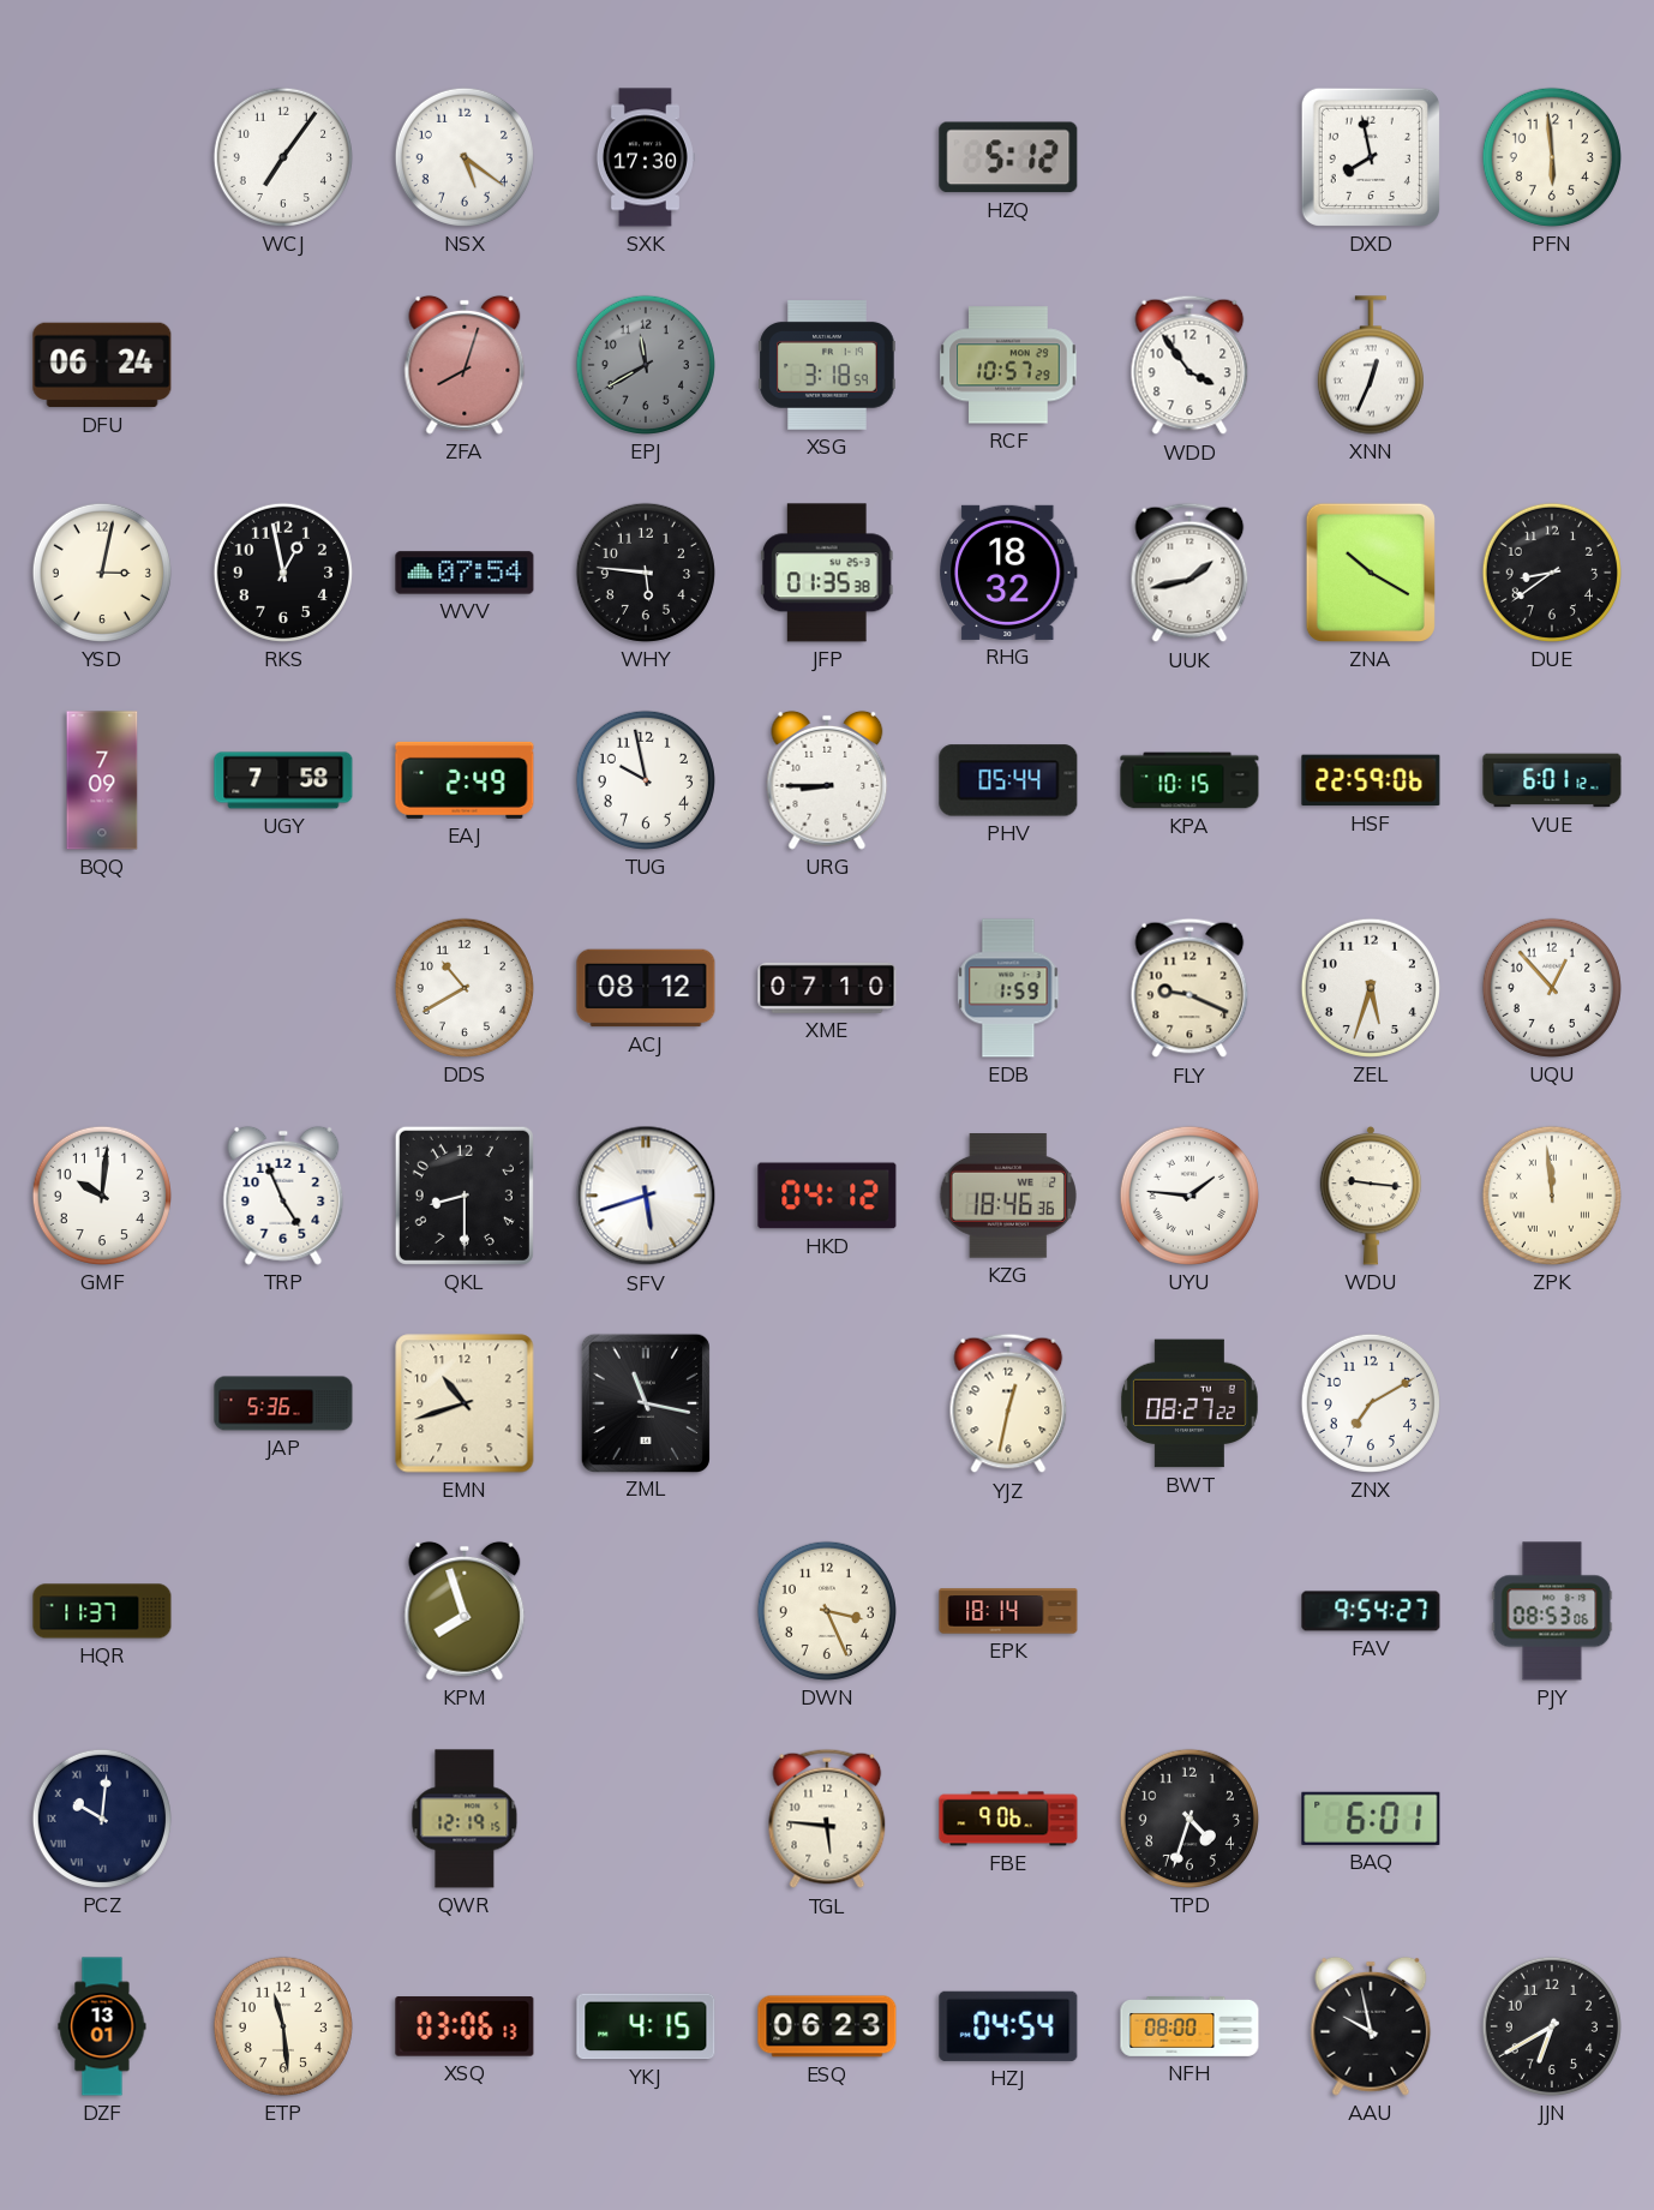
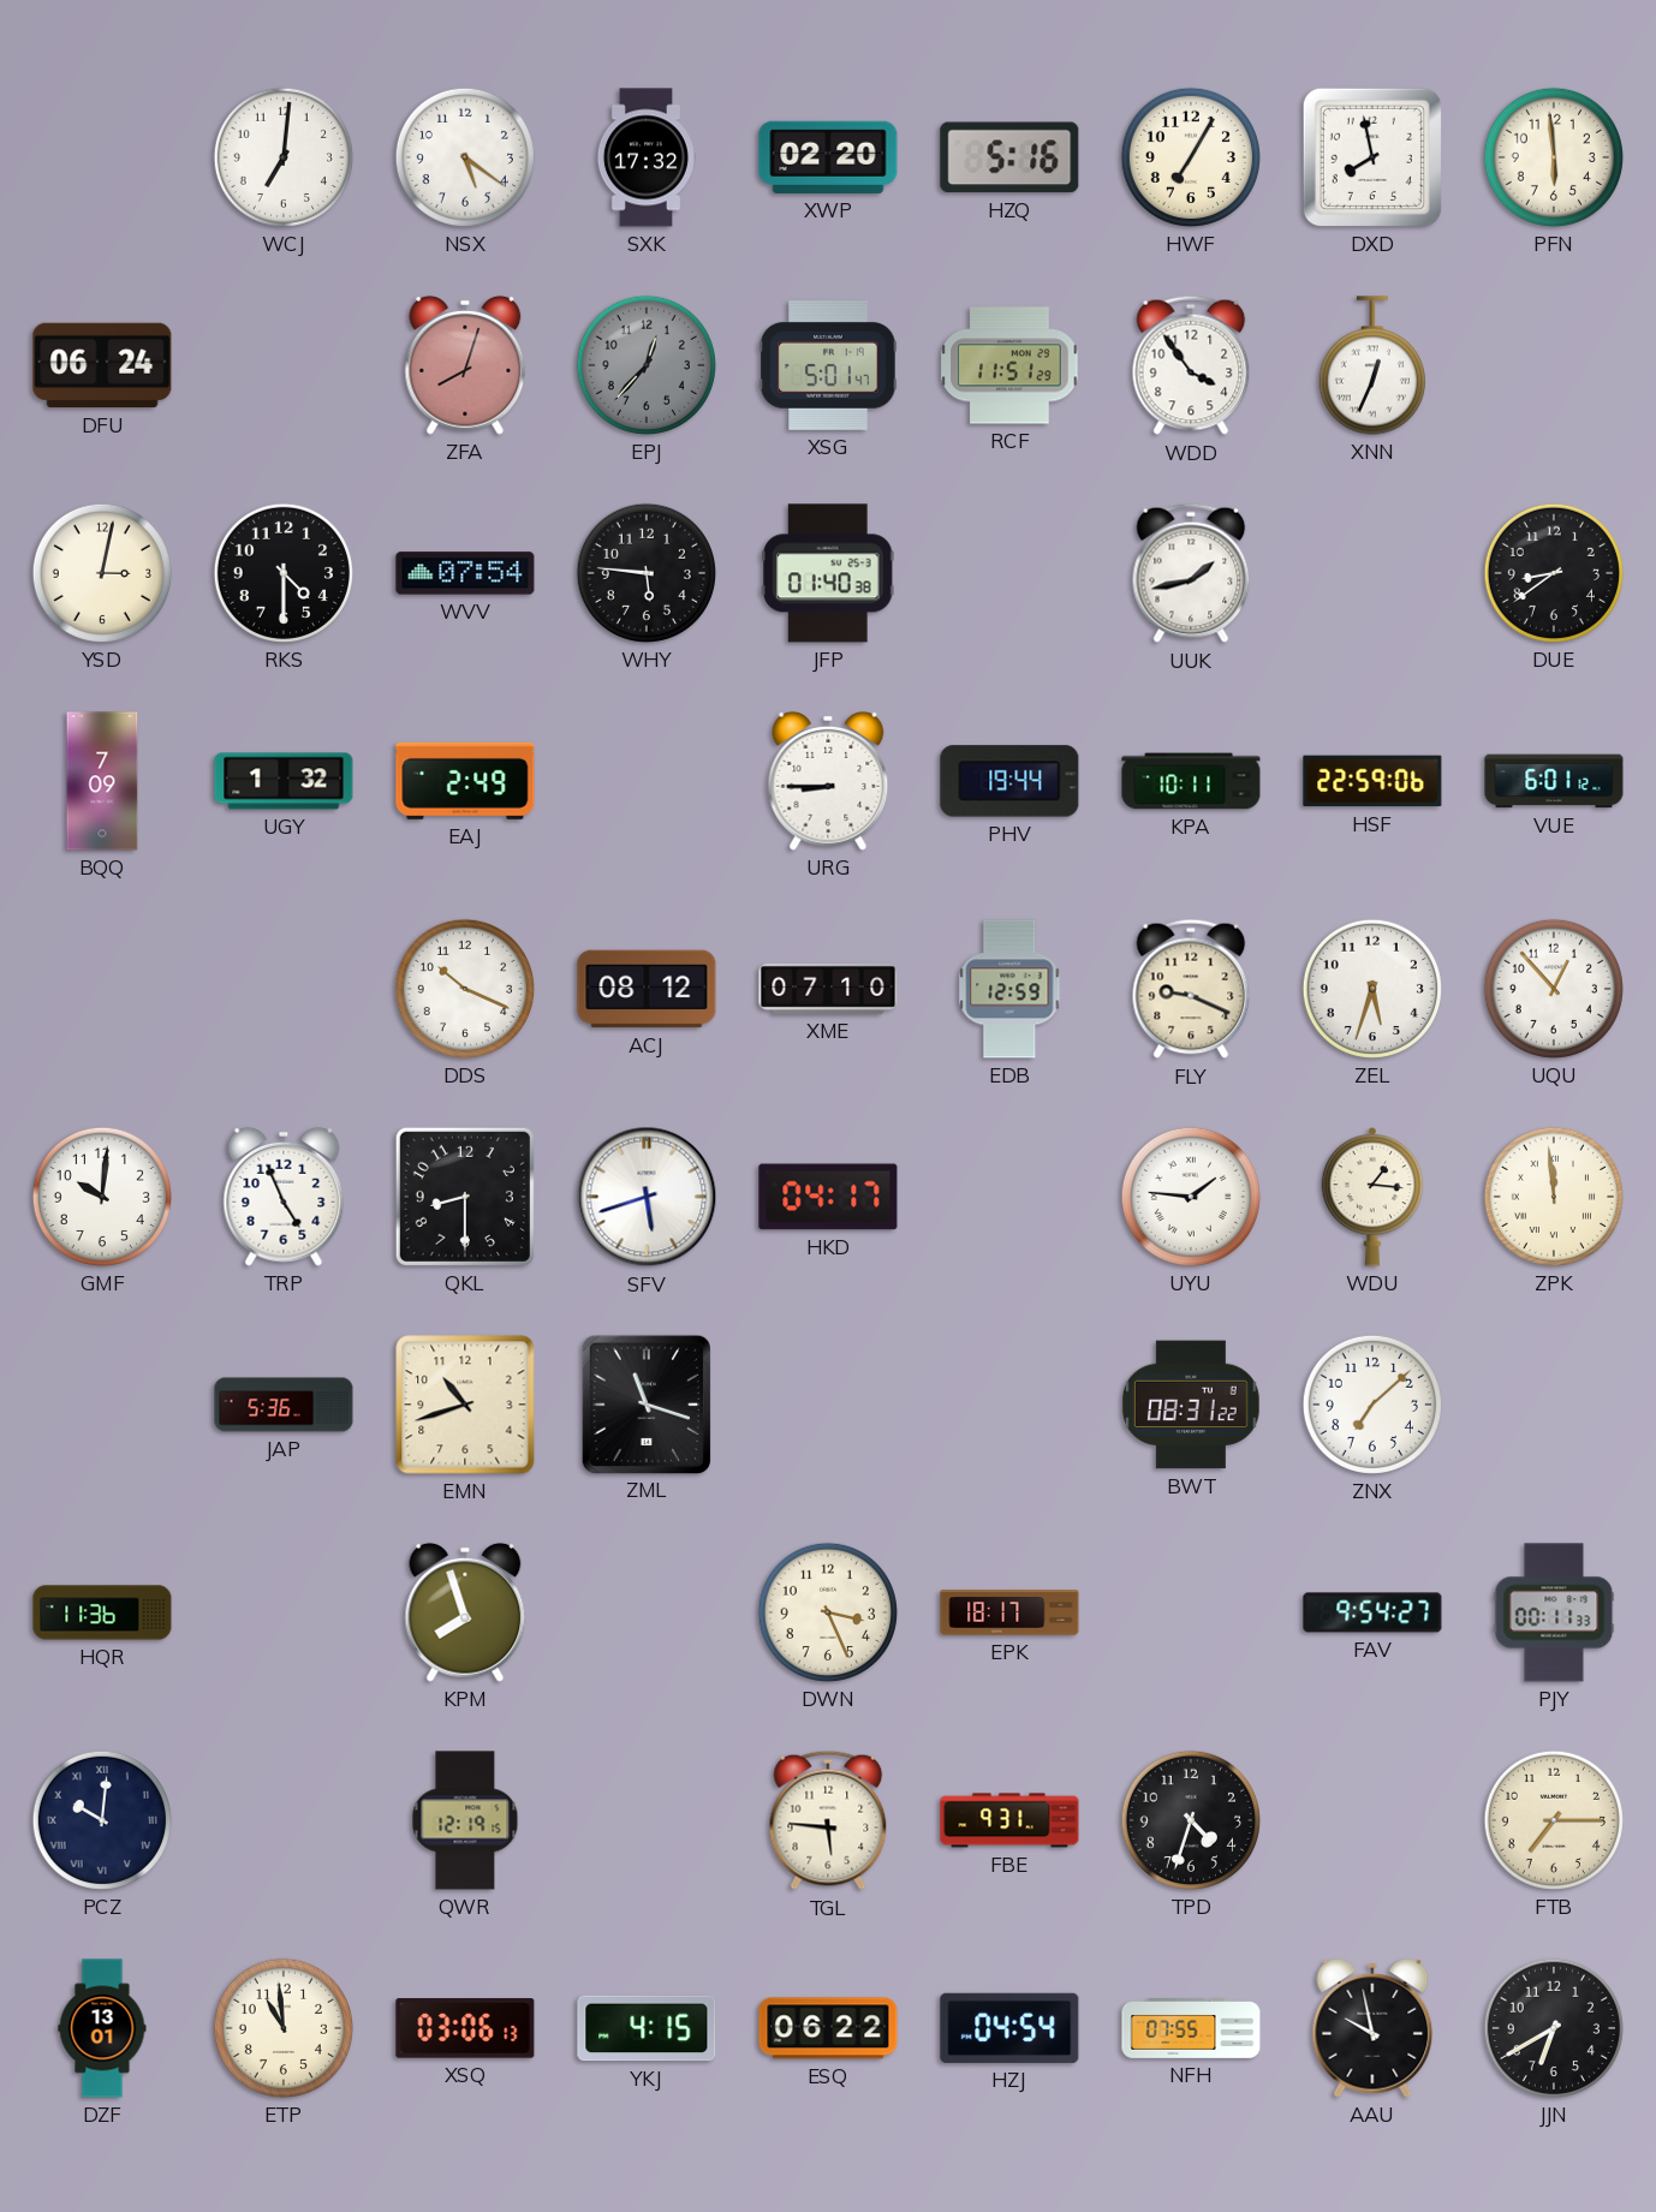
WCJ: 7:06 -> 7:01
SXK: 17:30 -> 17:32
XWP: none -> 02:20
HZQ: 5:12 -> 5:16
HWF: none -> 7:05
EPJ: 11:40 -> 12:37
XSG: 3:18 -> 5:01
RCF: 10:57 -> 11:51
RKS: 12:58 -> 4:30
JFP: 01:35 -> 01:40
RHG: 18:32 -> none
ZNA: 10:20 -> none
UGY: 7:58 -> 1:32
TUG: 9:58 -> none
PHV: 05:44 -> 19:44
KPA: 10:15 -> 10:11
DDS: 10:40 -> 10:19
EDB: 1:59 -> 12:59
HKD: 04:12 -> 04:17
KZG: 18:46 -> none
WDU: 9:16 -> 1:16
ZML: 11:17 -> 11:18
YJZ: 12:32 -> none
BWT: 08:27 -> 08:31
ZNX: 7:10 -> 7:08
HQR: 11:37 -> 11:36
EPK: 18:14 -> 18:17
PJY: 08:53 -> 00:11
FBE: 9:06 -> 9:31
BAQ: 6:01 -> none
FTB: none -> 7:15
ETP: 11:29 -> 10:59
ESQ: 06:23 -> 06:22
NFH: 08:00 -> 07:55
